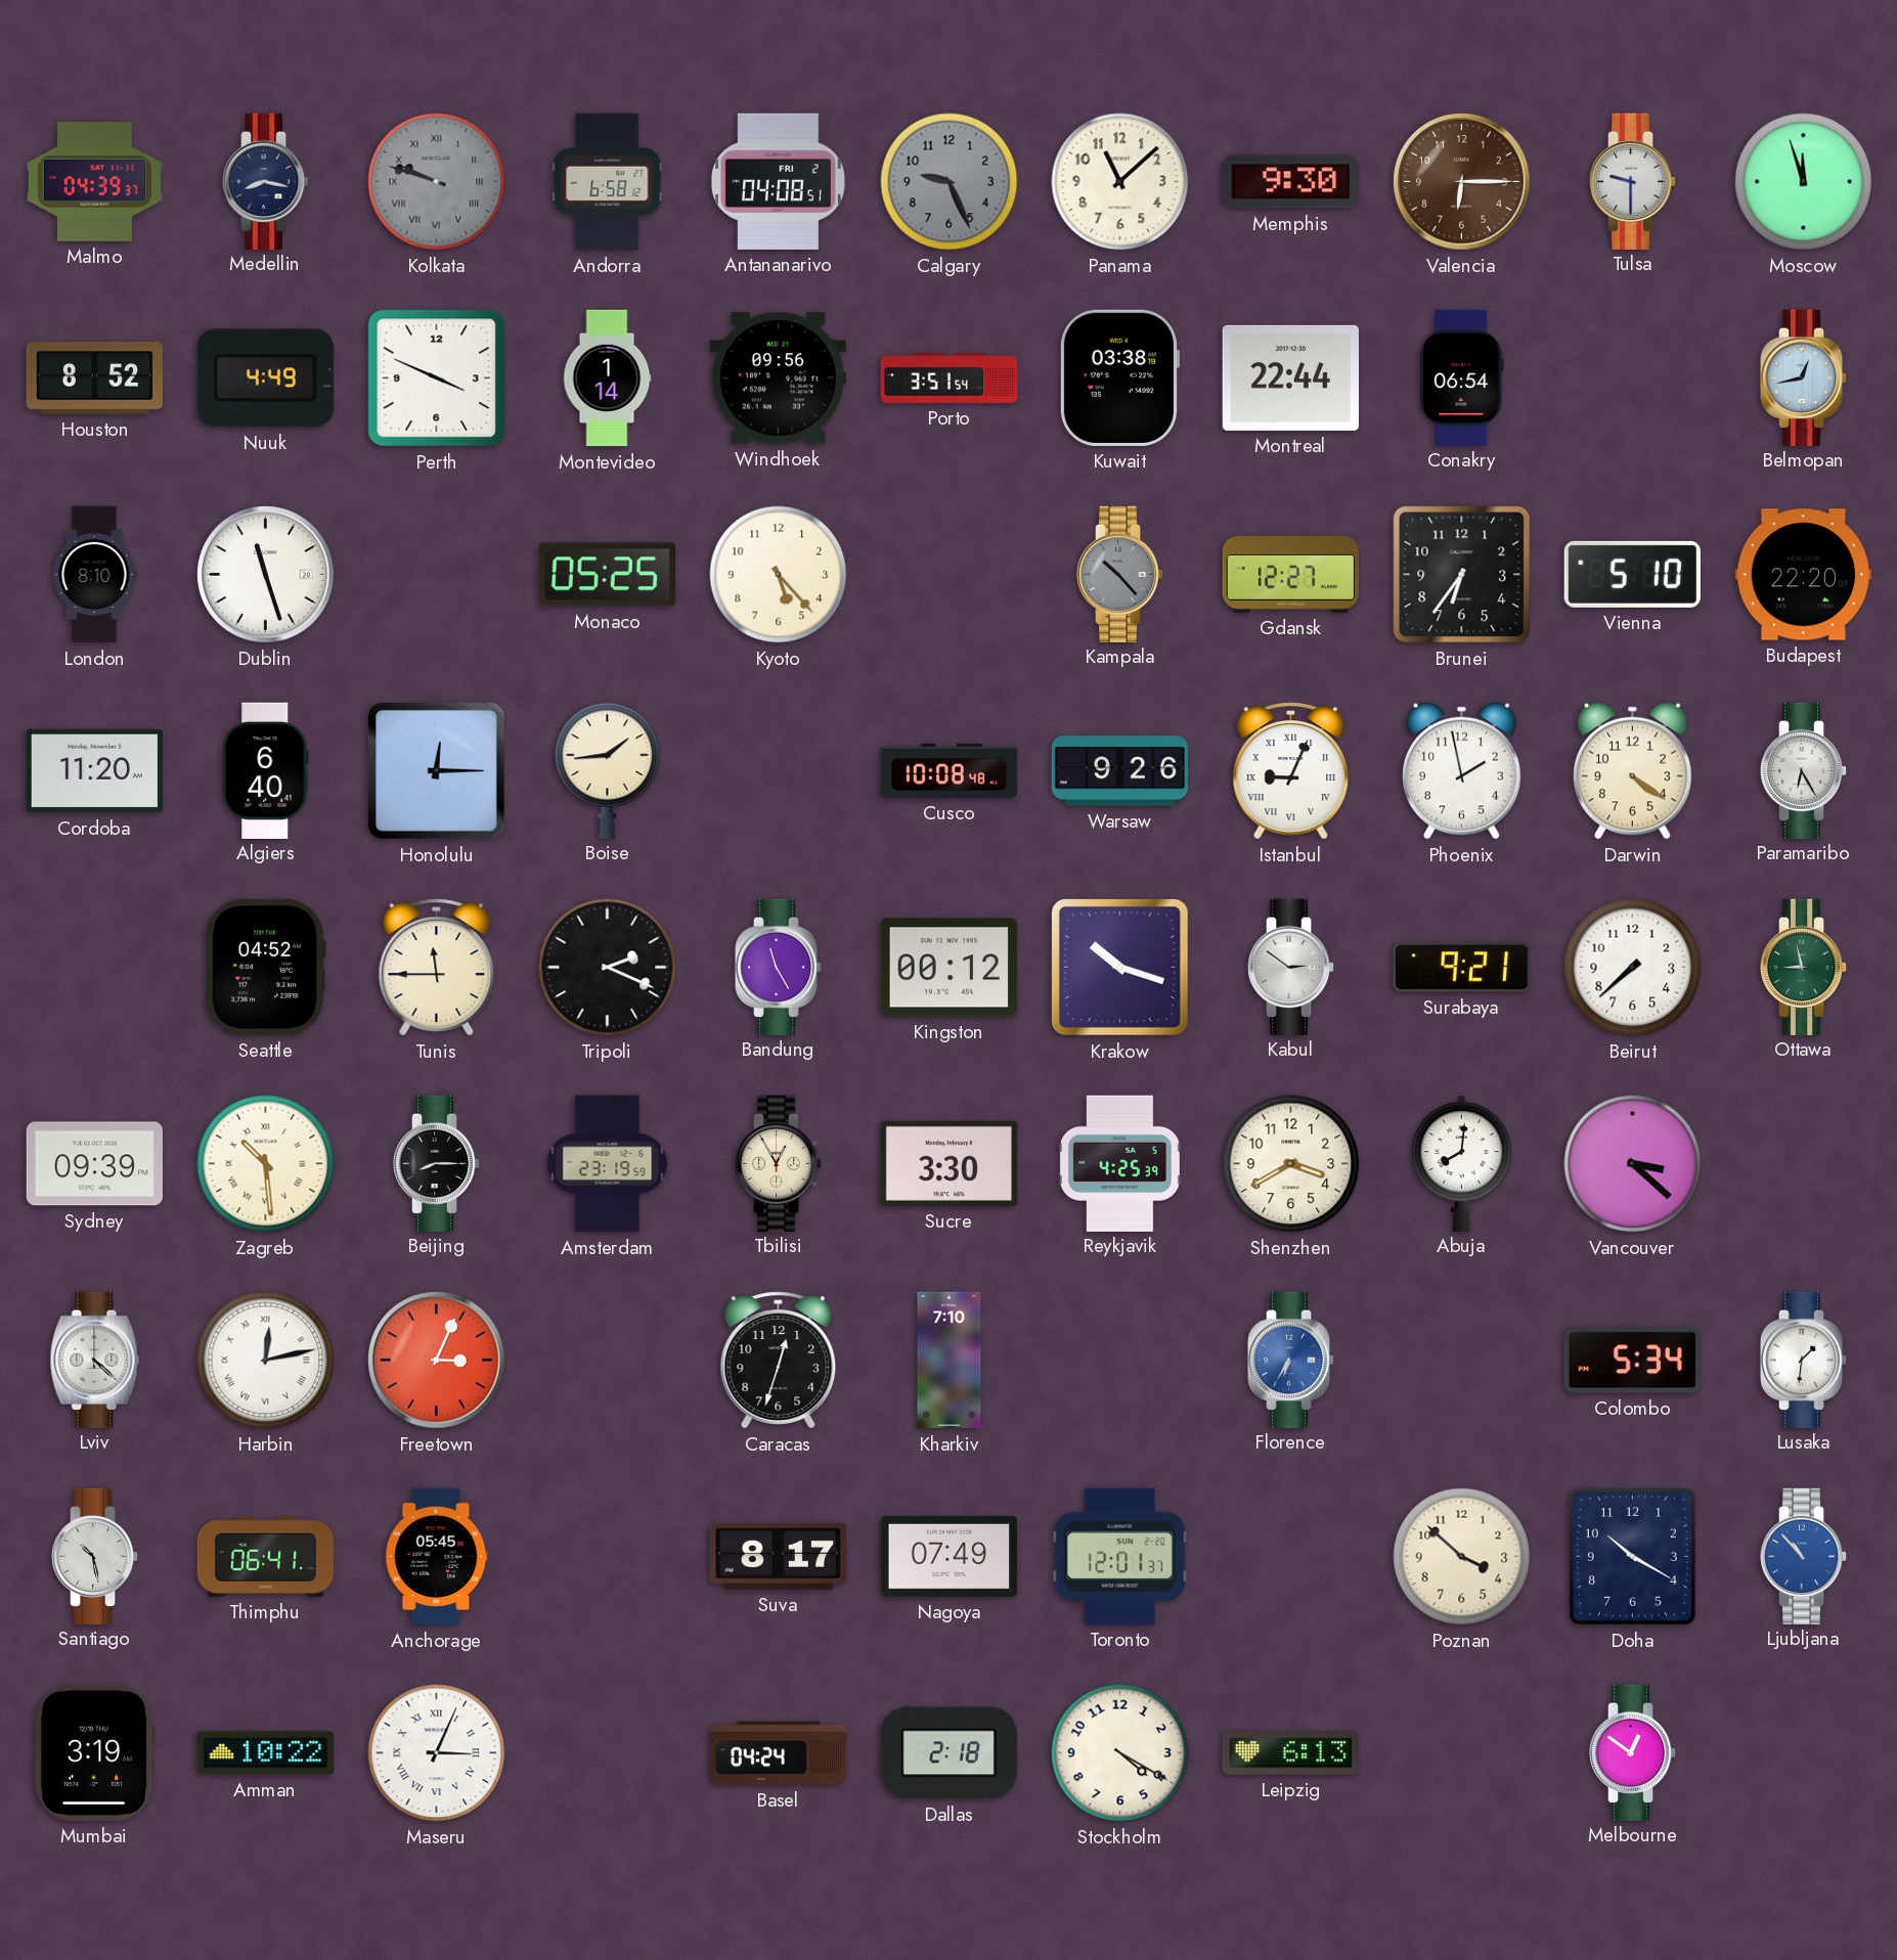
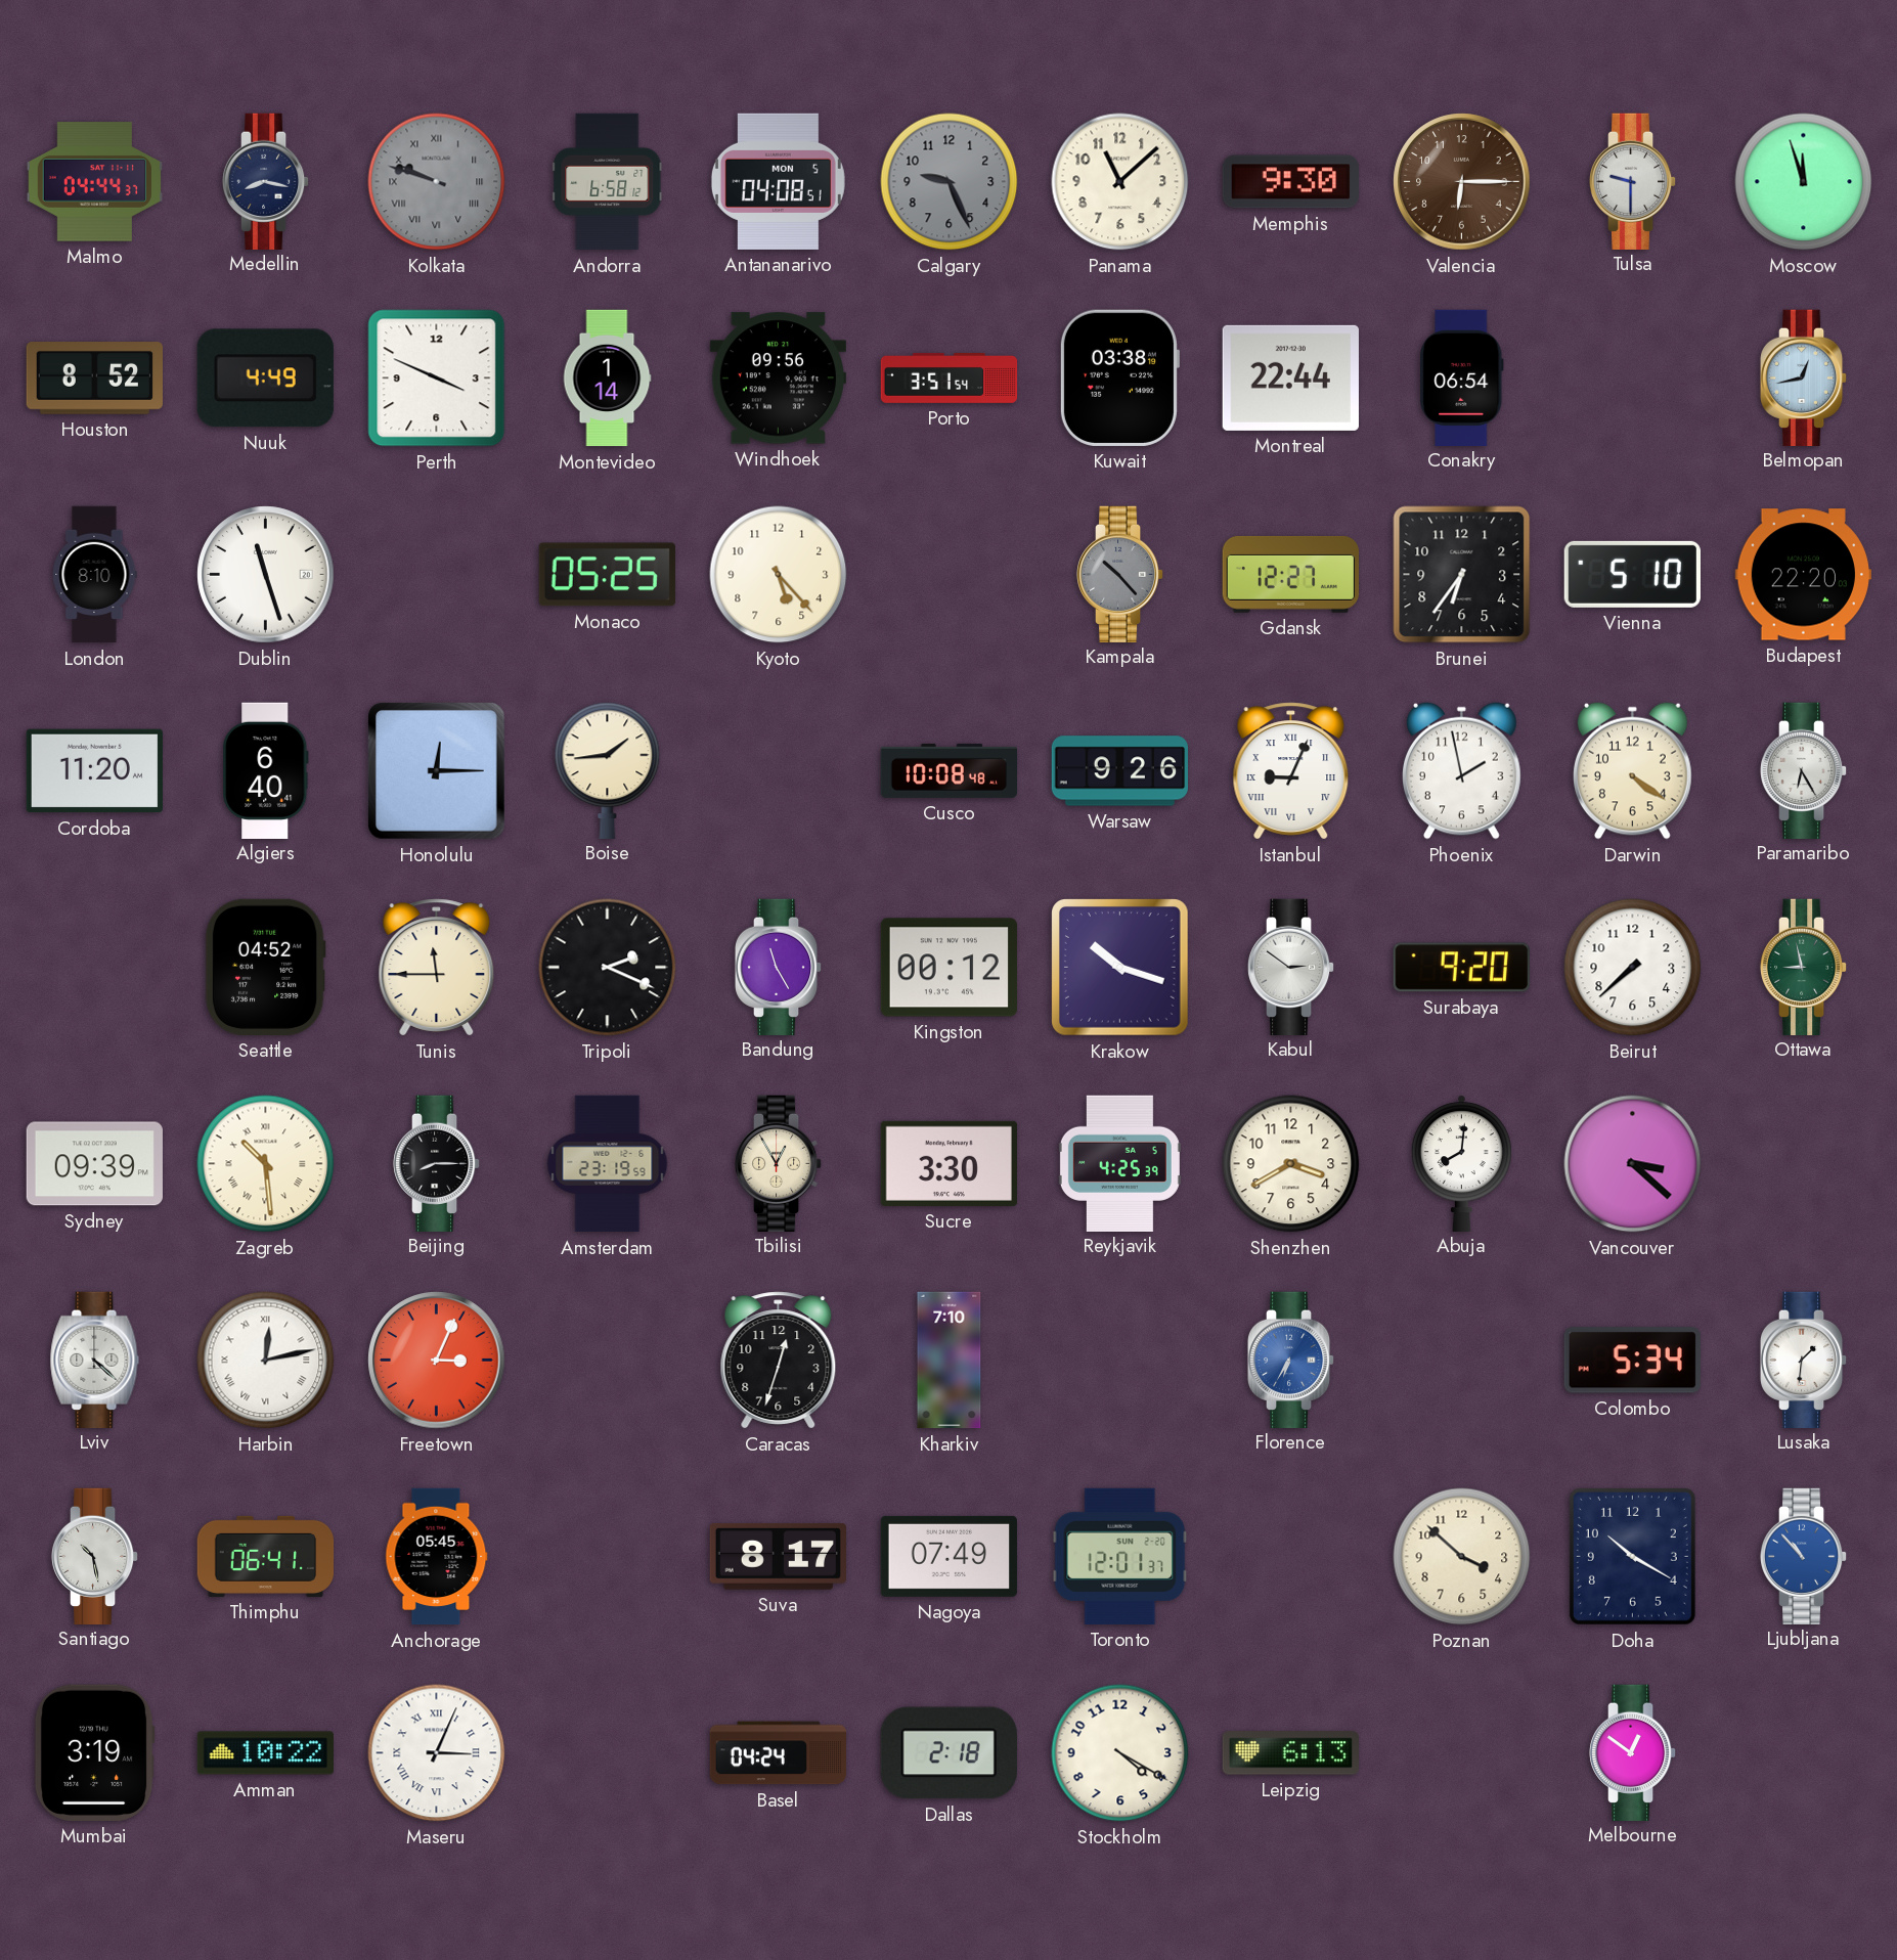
Malmo: 04:39 -> 04:44
Antananarivo date: FRI 2 -> MON 5
Surabaya: 9:21 -> 9:20
